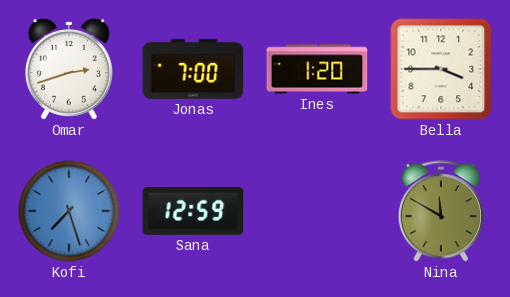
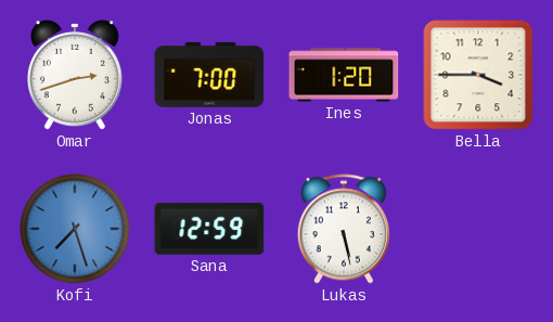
Lukas: none -> 5:28
Nina: 11:50 -> none
